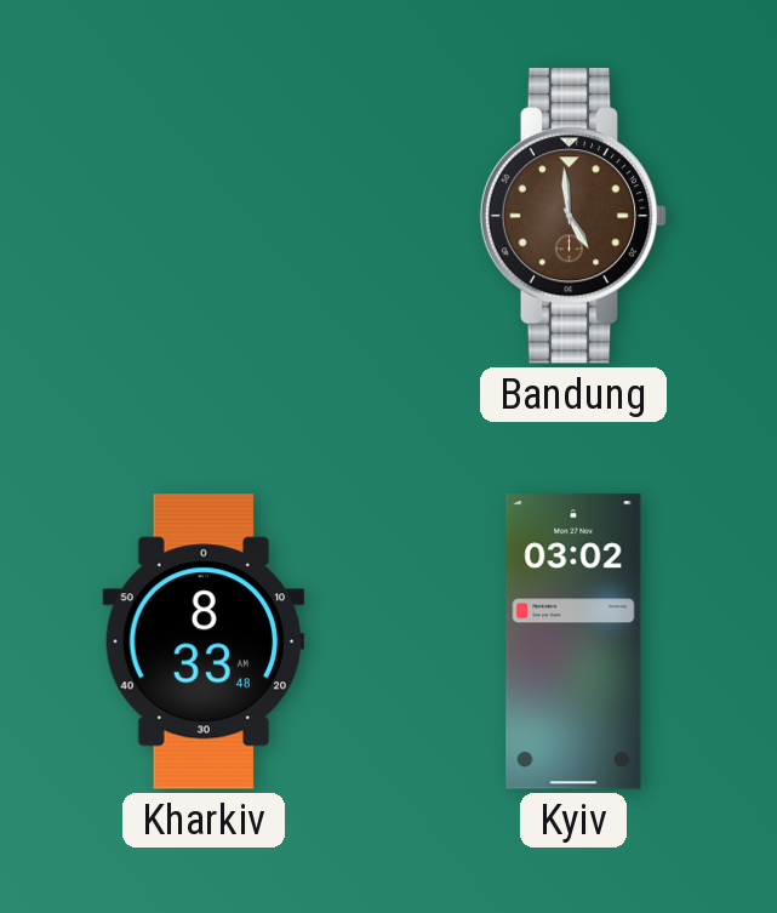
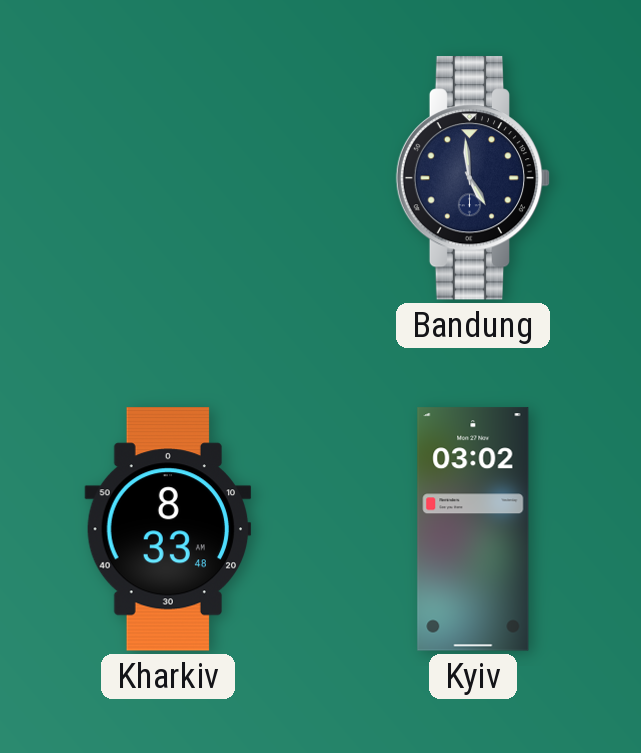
Bandung dial: brown -> navy
